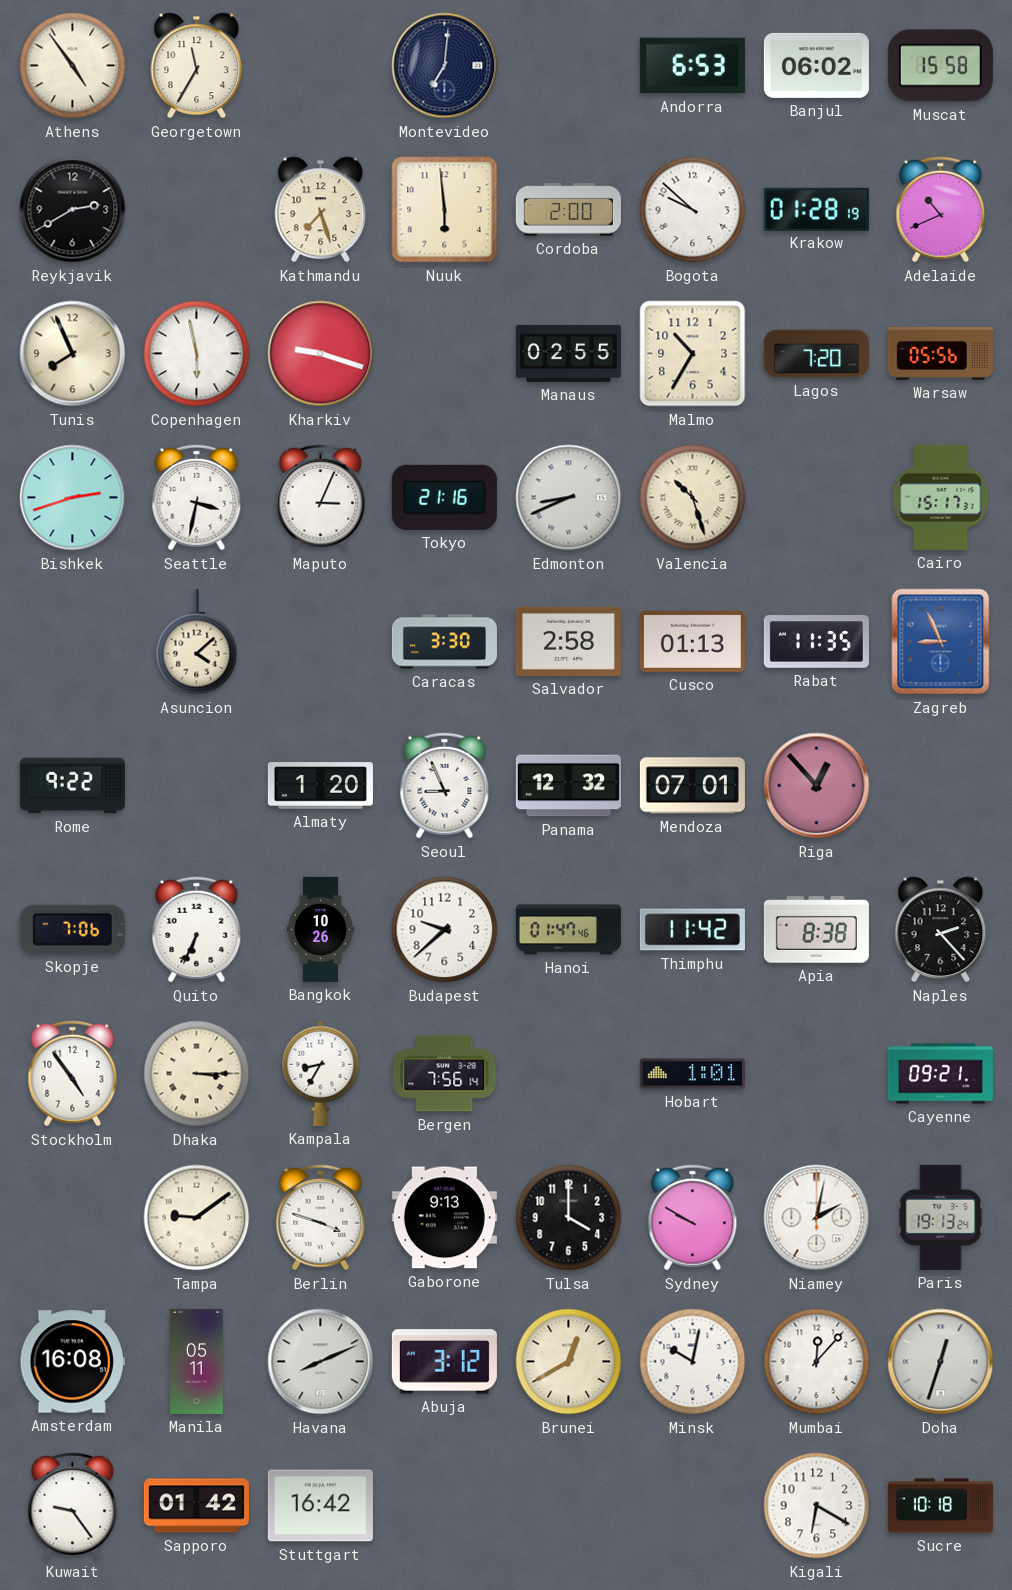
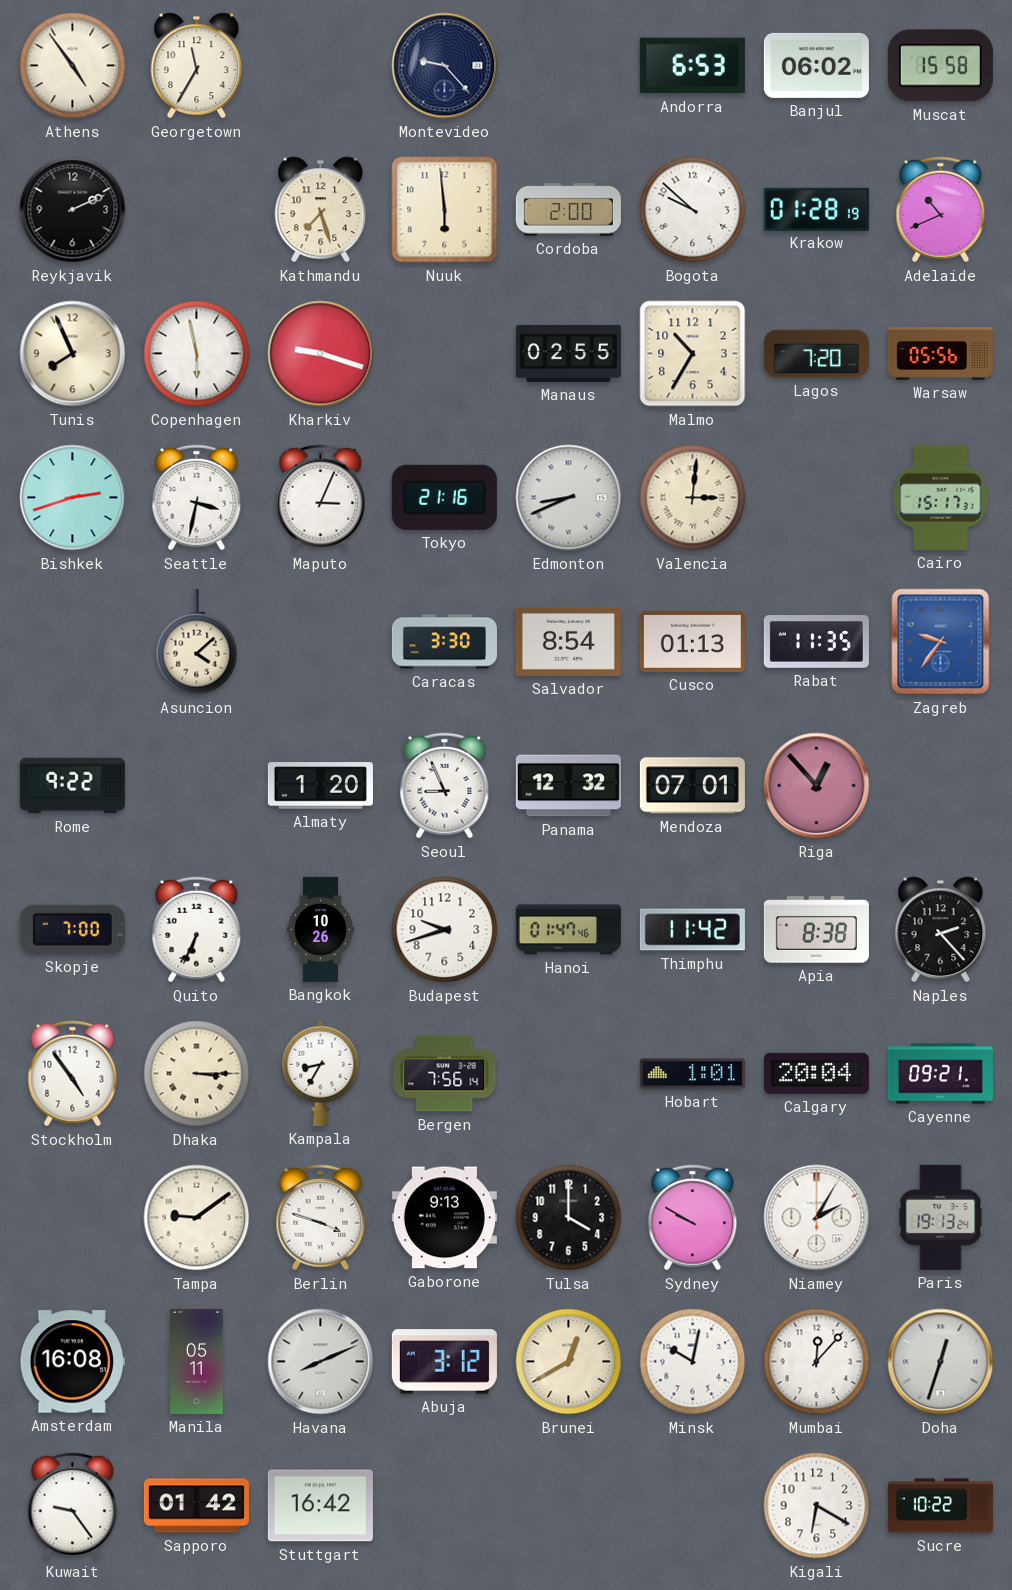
Montevideo: 7:01 -> 9:23
Reykjavik: 2:40 -> 2:11
Valencia: 10:27 -> 3:01
Salvador: 2:58 -> 8:54
Zagreb: 8:56 -> 9:36
Skopje: 7:06 -> 7:00
Budapest: 9:38 -> 9:42
Calgary: none -> 20:04
Niamey: 2:02 -> 2:05
Sucre: 10:18 -> 10:22
